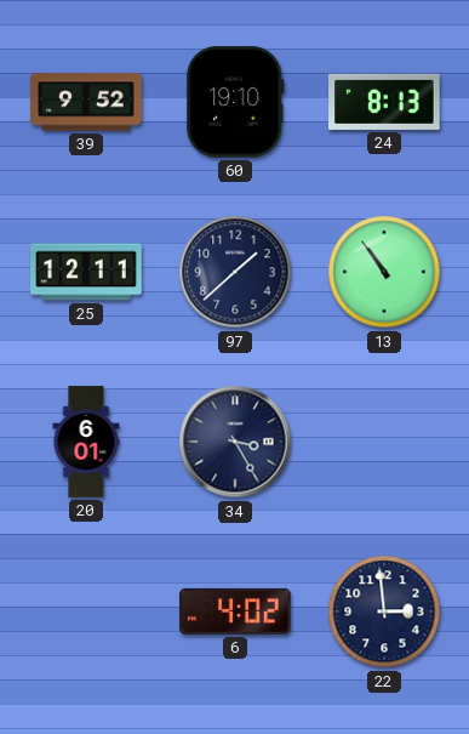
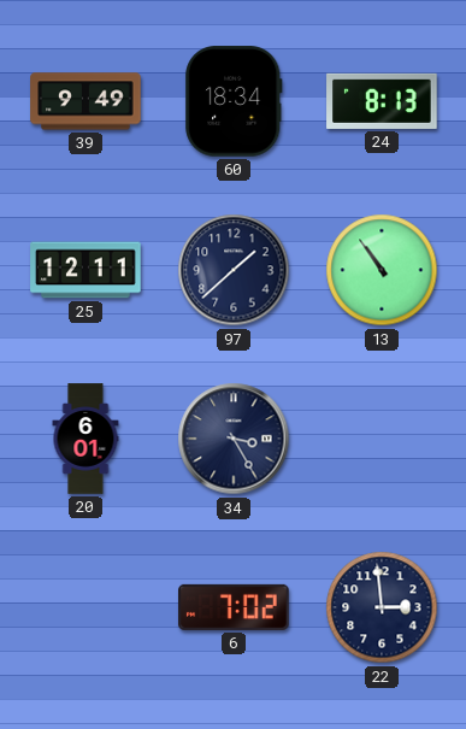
39: 9:52 -> 9:49
60: 19:10 -> 18:34
6: 4:02 -> 7:02
